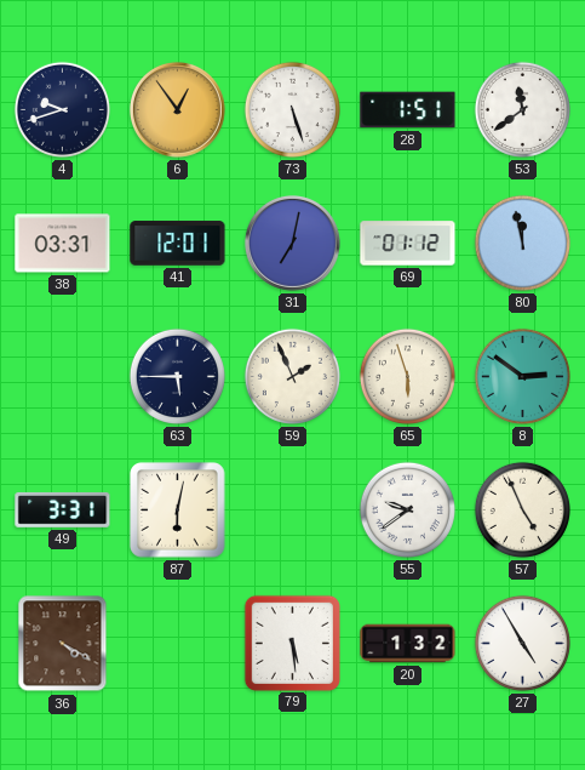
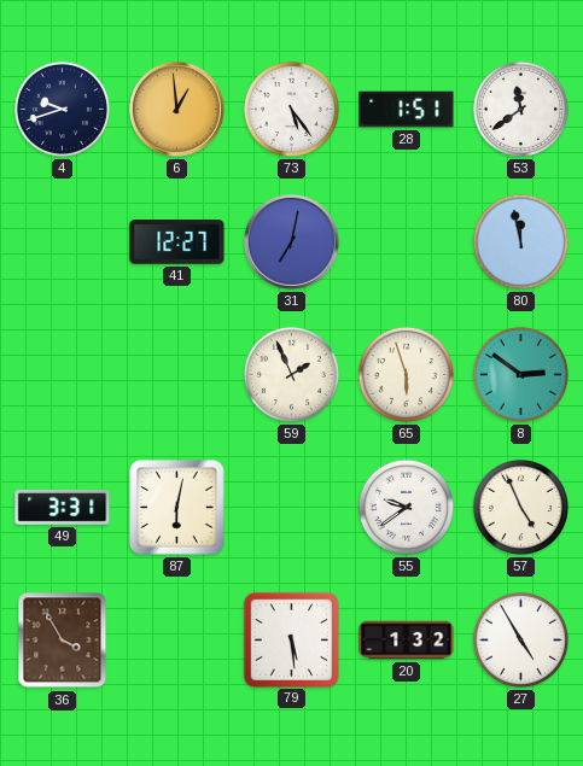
6: 12:54 -> 12:59
73: 5:27 -> 5:24
38: 03:31 -> none
41: 12:01 -> 12:27
69: 01:12 -> none
63: 5:45 -> none
36: 4:20 -> 3:55
